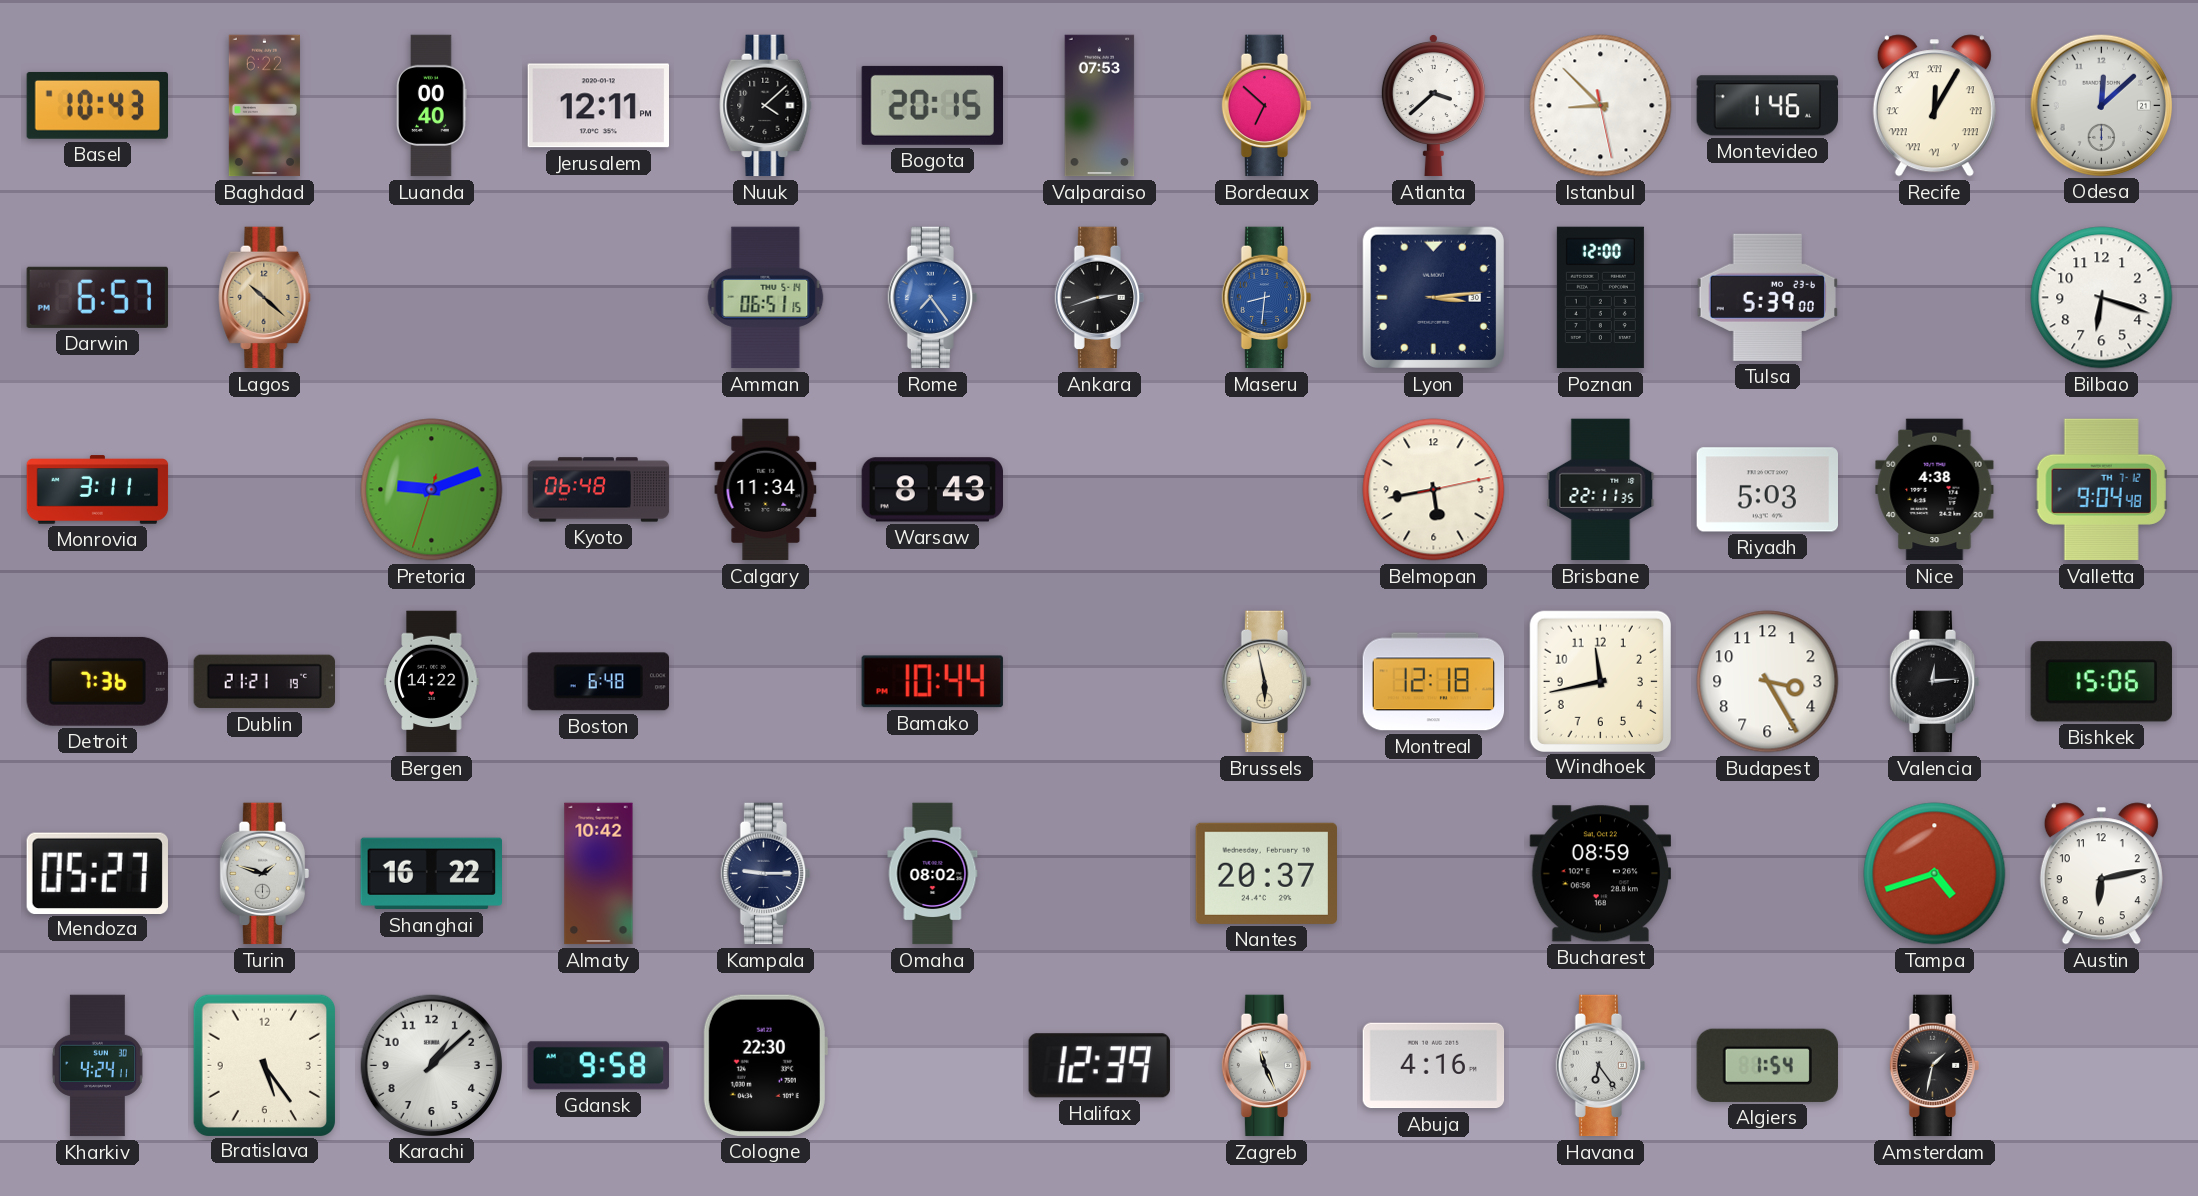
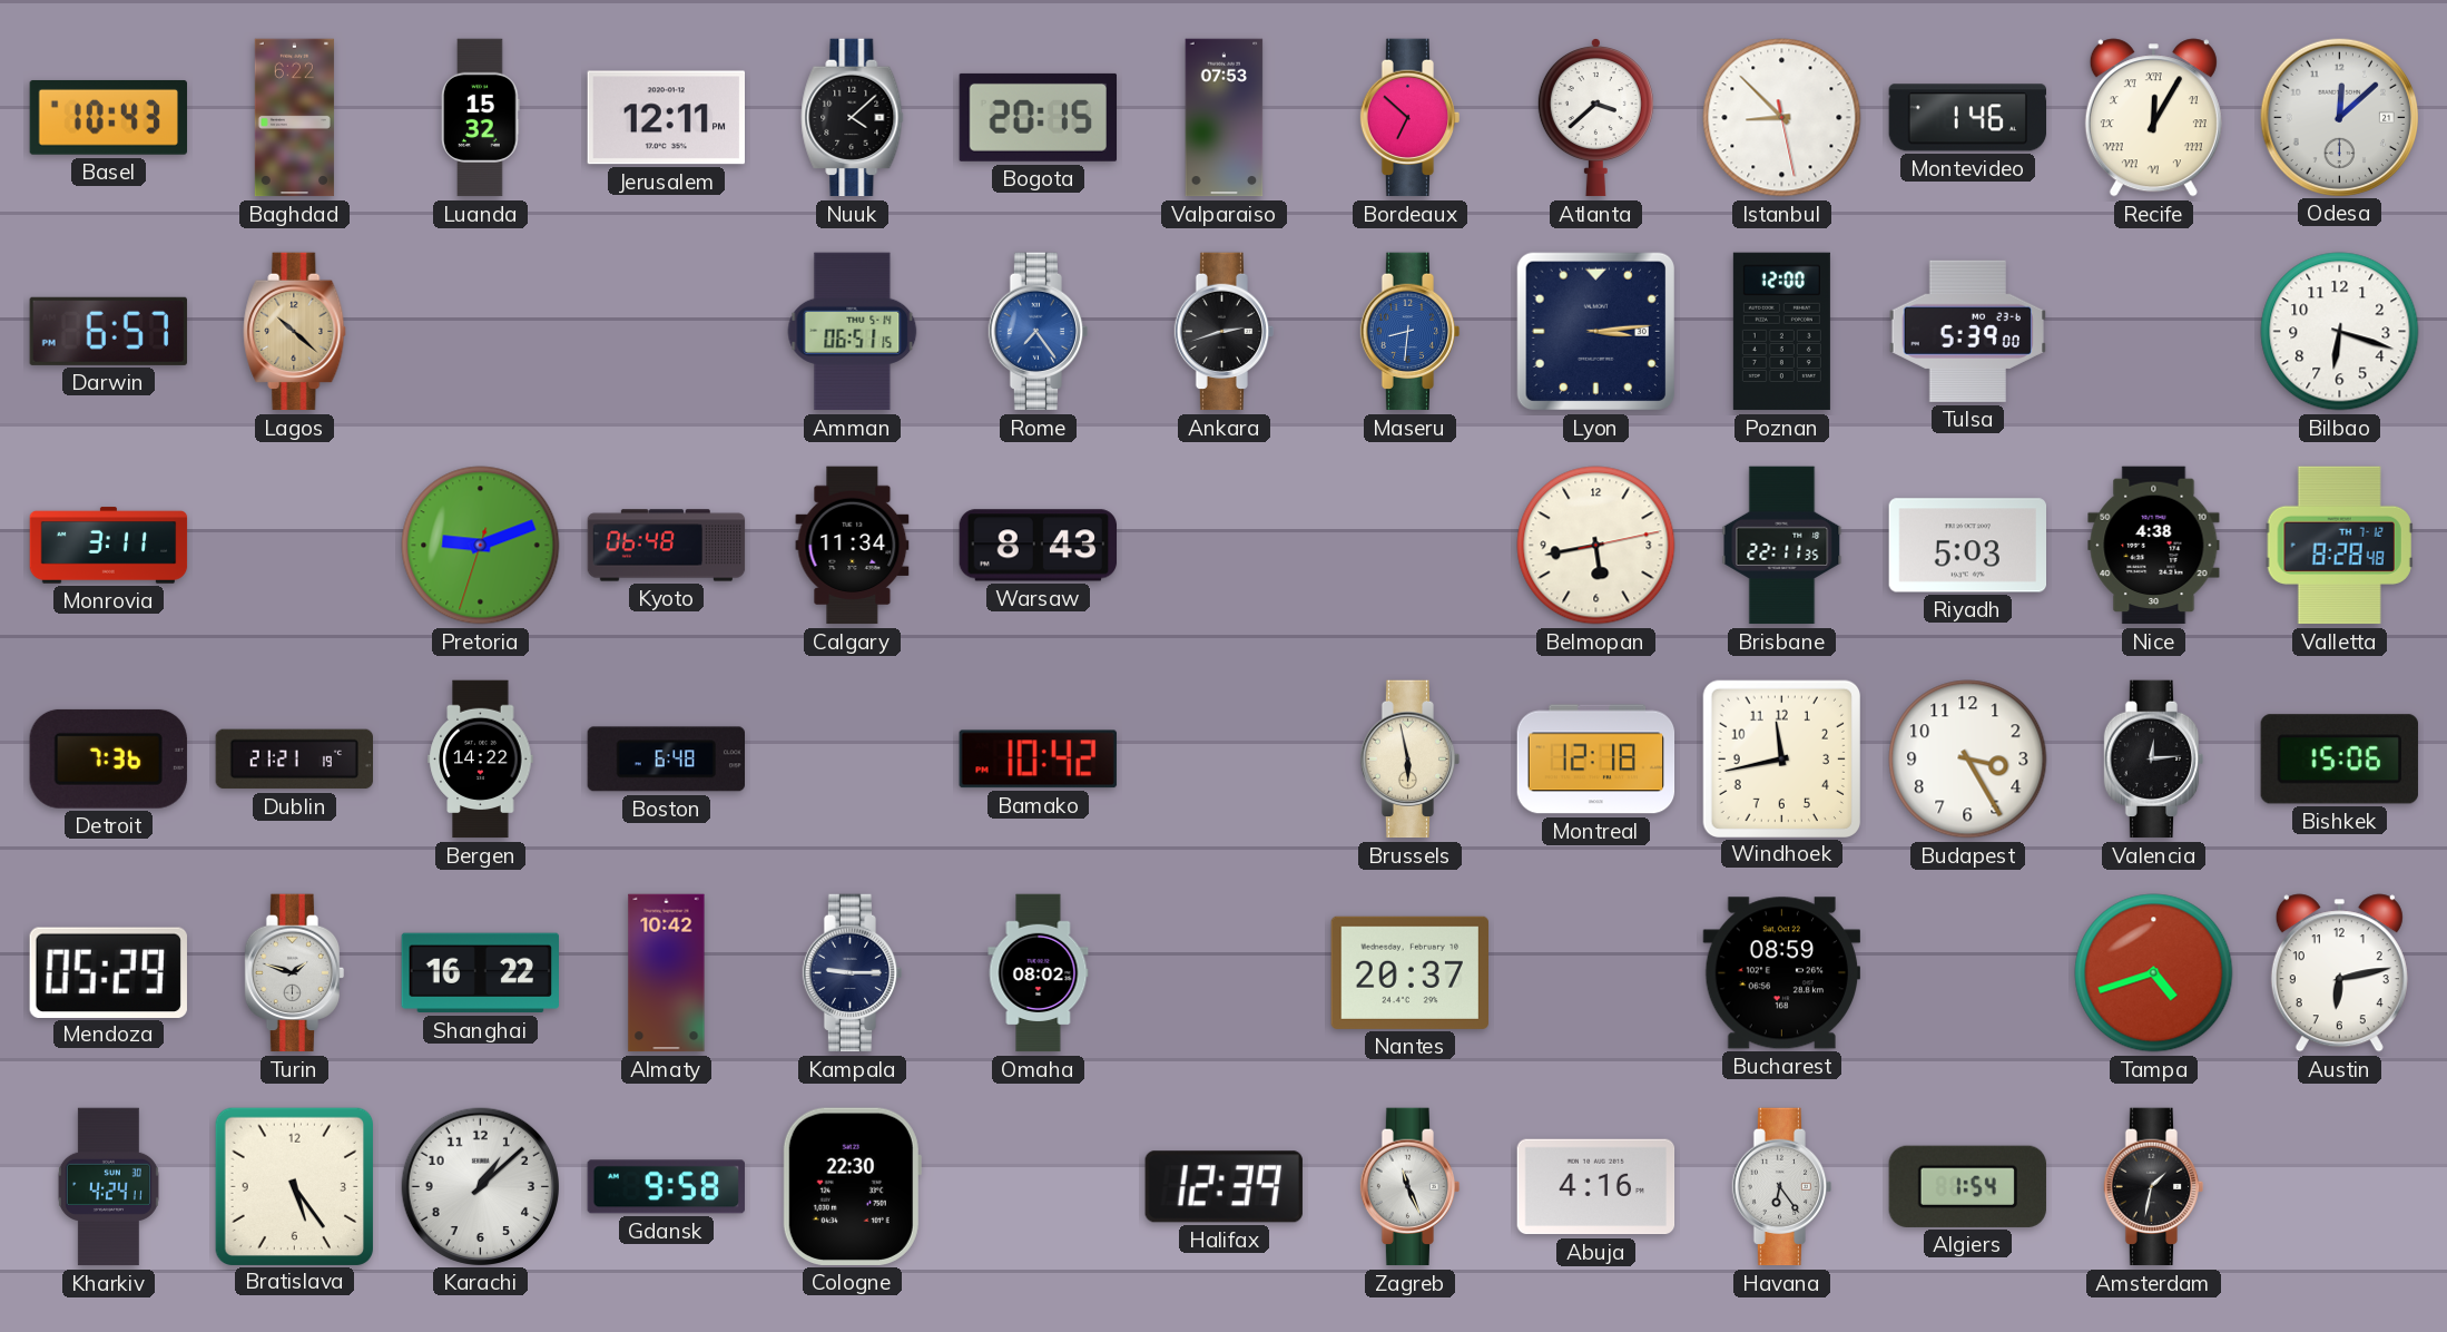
Luanda: 00:40 -> 15:32
Valletta: 9:04 -> 8:28
Bamako: 10:44 -> 10:42
Mendoza: 05:27 -> 05:29
